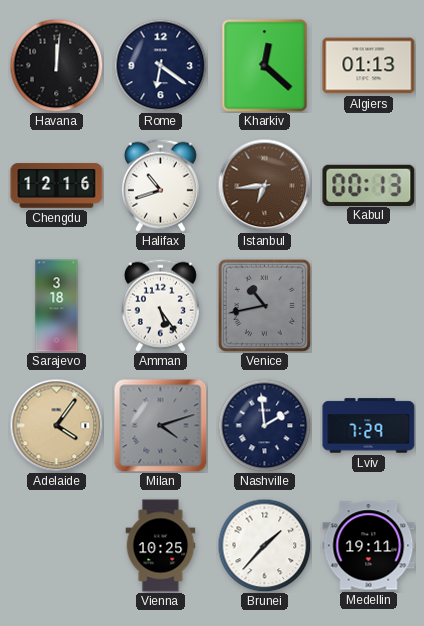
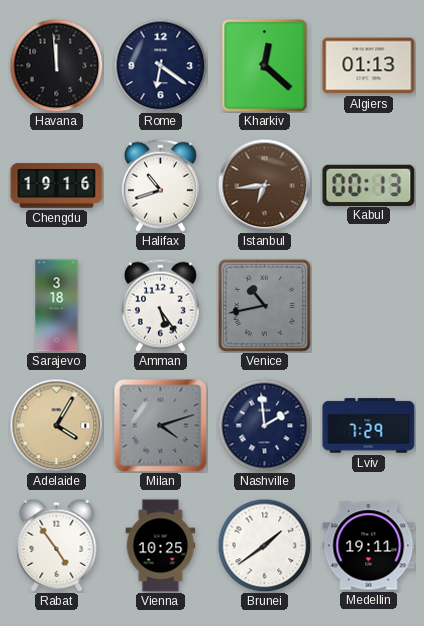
Havana: 12:01 -> 11:59
Chengdu: 12:16 -> 19:16
Adelaide: 4:06 -> 4:05
Rabat: none -> 4:54
Brunei: 1:37 -> 1:39
